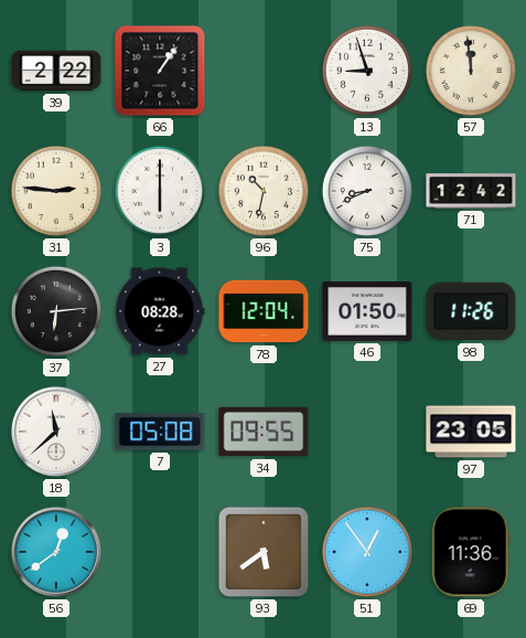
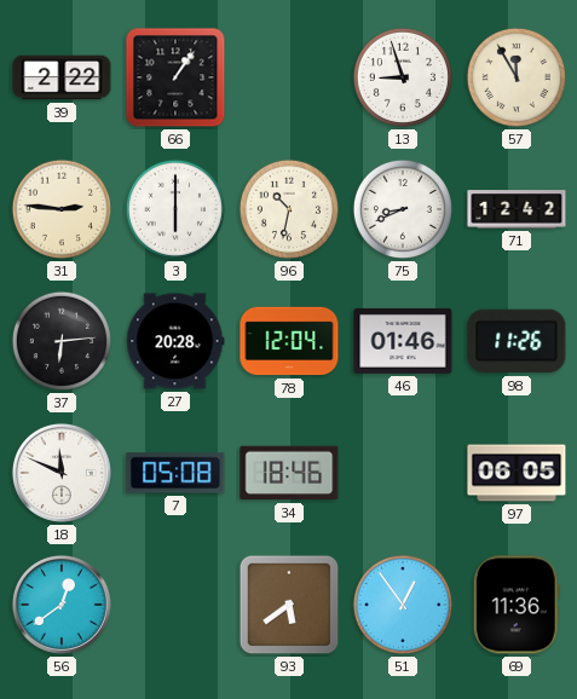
57: 11:59 -> 11:55
27: 08:28 -> 20:28
46: 01:50 -> 01:46
18: 11:38 -> 11:49
34: 09:55 -> 18:46
97: 23:05 -> 06:05
